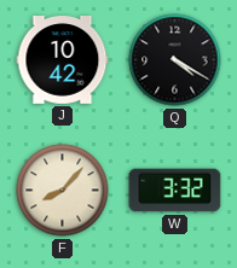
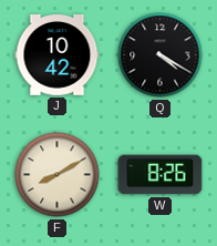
F: 8:07 -> 8:10
W: 3:32 -> 8:26
